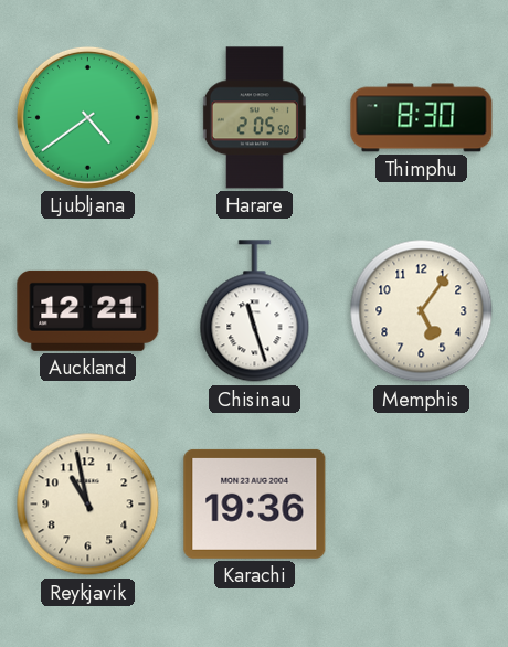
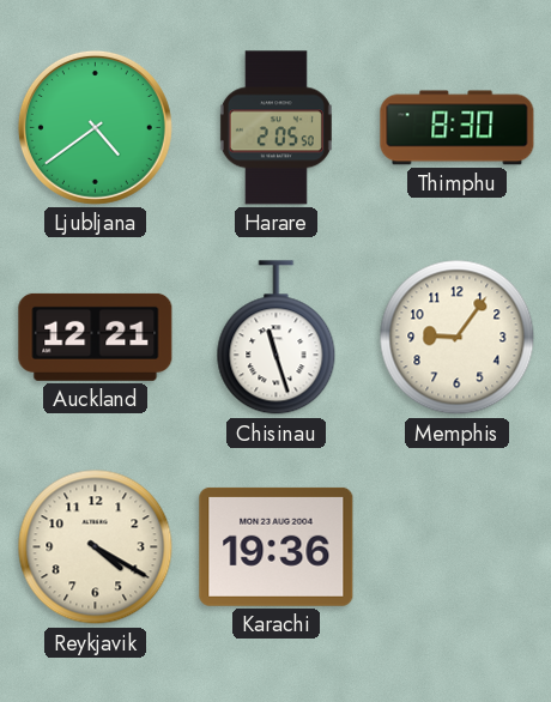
Memphis: 5:06 -> 9:06
Reykjavik: 10:58 -> 4:20
